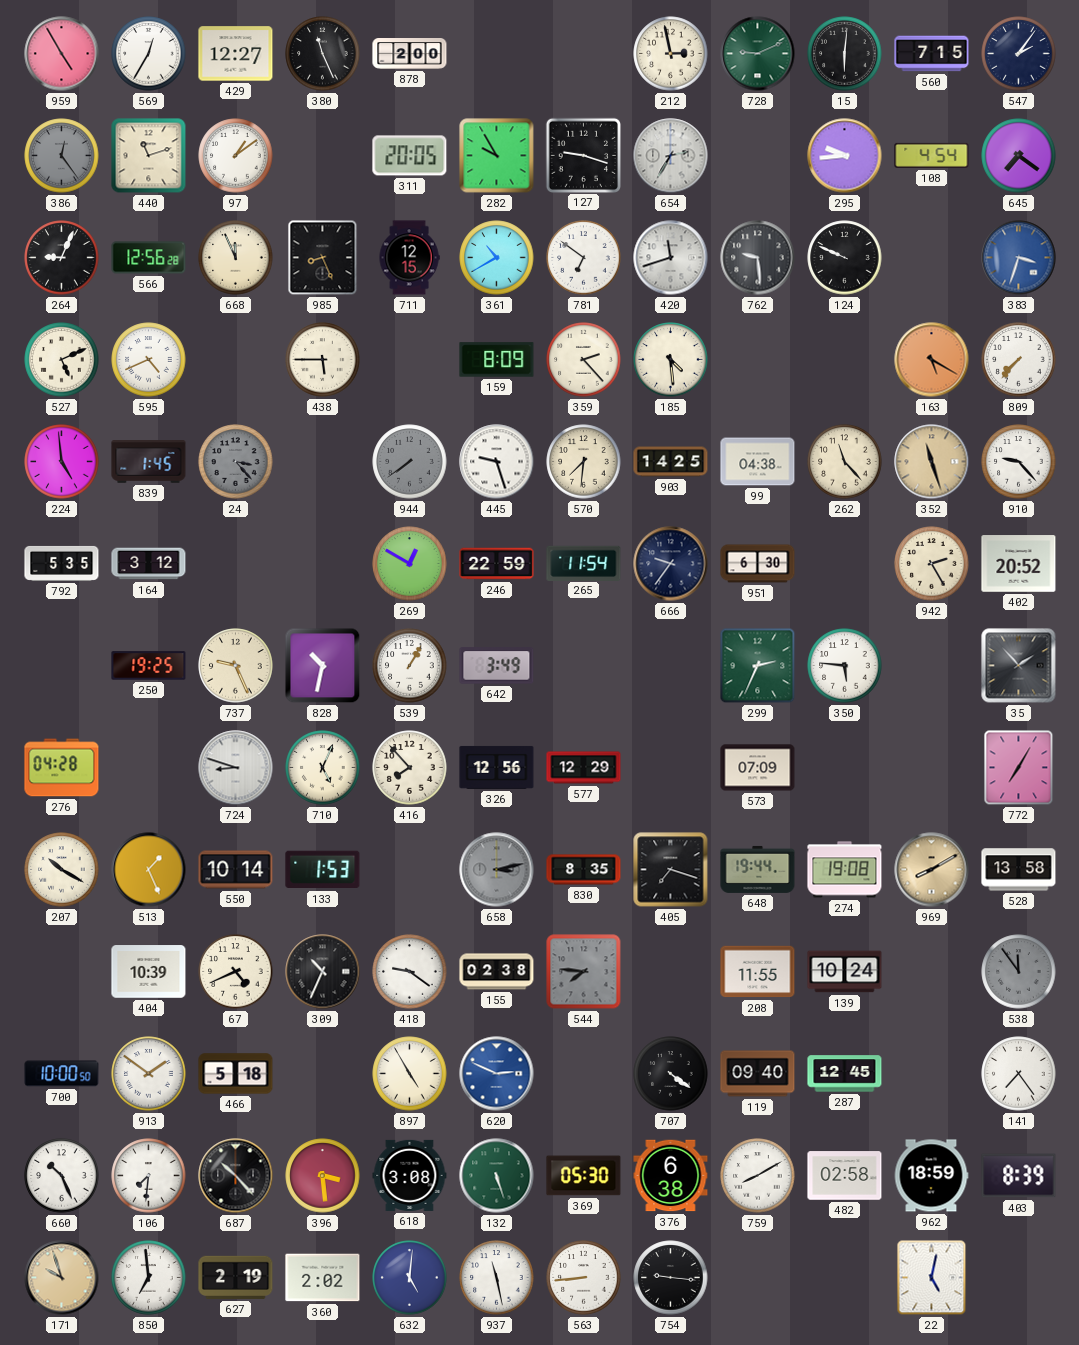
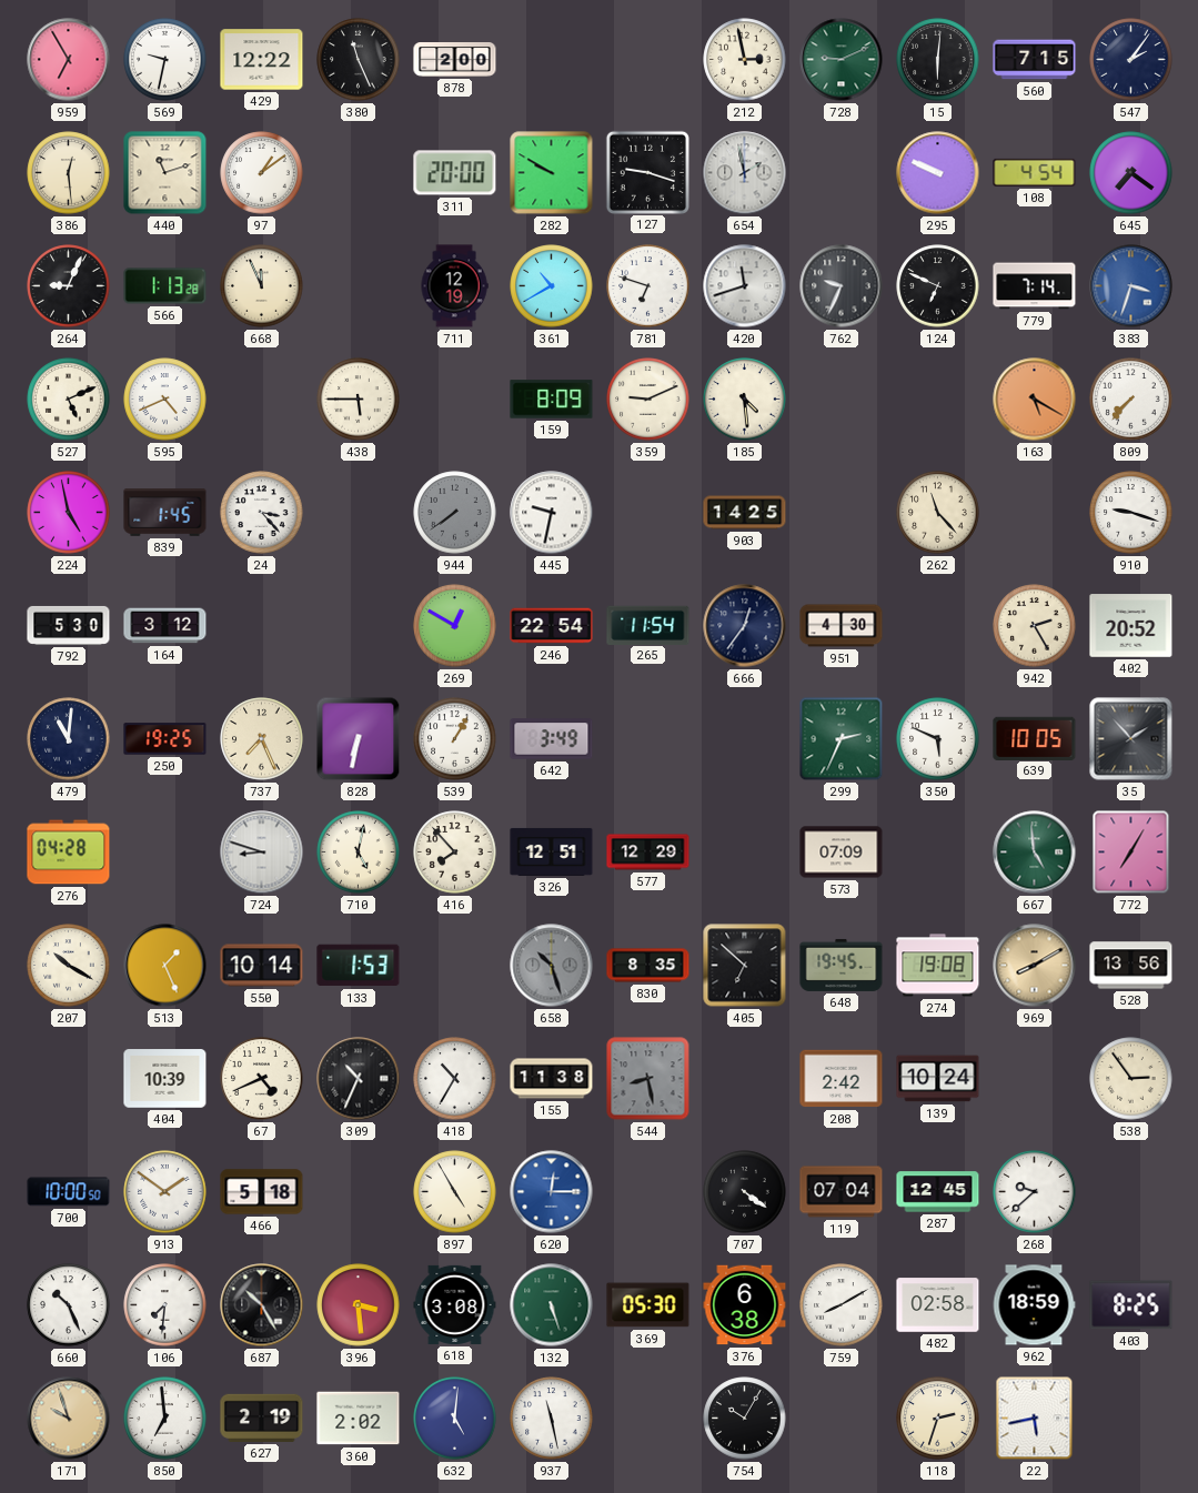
959: 4:55 -> 6:55
569: 12:35 -> 9:32
429: 12:27 -> 12:22
386: 12:24 -> 12:29
386 dial: grey -> cream
311: 20:05 -> 20:00
282: 9:55 -> 9:50
654: 2:35 -> 1:58
295: 9:44 -> 9:49
566: 12:56 -> 1:13
985: 8:26 -> none
711: 12:15 -> 12:19
781: 6:51 -> 6:48
762: 9:29 -> 9:34
124: 9:49 -> 6:49
779: none -> 7:14
359: 2:23 -> 9:11
224: 4:59 -> 4:58
24 dial: grey -> white
445: 9:27 -> 9:32
570: 7:31 -> none
99: 04:38 -> none
352: 11:27 -> none
910: 9:23 -> 9:18
792: 5:35 -> 5:30
246: 22:59 -> 22:54
666: 9:36 -> 12:36
951: 6:30 -> 4:30
479: none -> 11:01
737: 9:26 -> 7:26
828: 10:32 -> 6:32
350: 5:46 -> 5:49
639: none -> 10:05
710: 5:04 -> 5:02
326: 12:56 -> 12:51
667: none -> 4:59
658: 3:13 -> 10:27
405: 7:18 -> 6:52
648: 19:44 -> 19:45
528: 13:58 -> 13:56
418: 9:21 -> 10:35
155: 02:38 -> 11:38
544: 7:46 -> 8:28
208: 11:55 -> 2:42
538: 11:54 -> 2:54
538 dial: grey -> cream
620: 2:49 -> 12:15
119: 09:40 -> 07:04
268: none -> 9:38
141: 7:24 -> none
687: 10:23 -> 10:25
403: 8:39 -> 8:25
563: 8:44 -> none
754: 9:16 -> 10:05
118: none -> 2:33
22: 5:02 -> 5:43
